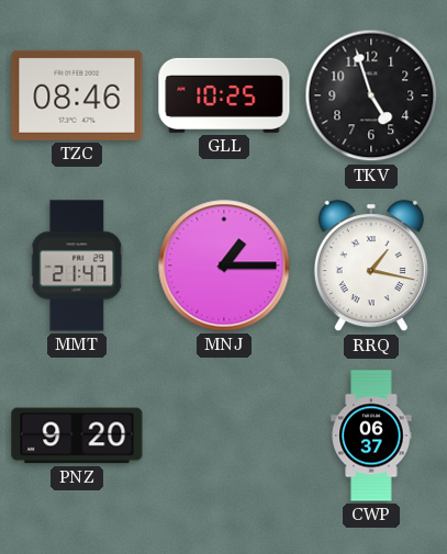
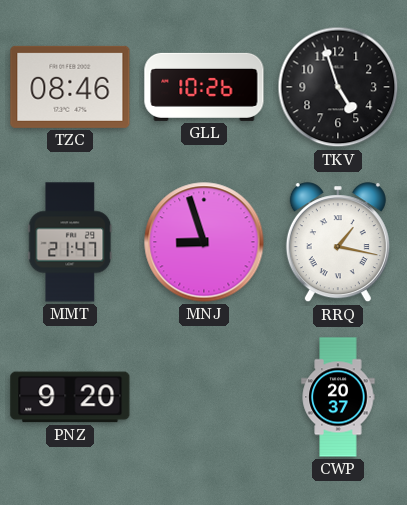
GLL: 10:25 -> 10:26
MNJ: 1:15 -> 8:57
CWP: 06:37 -> 20:37
